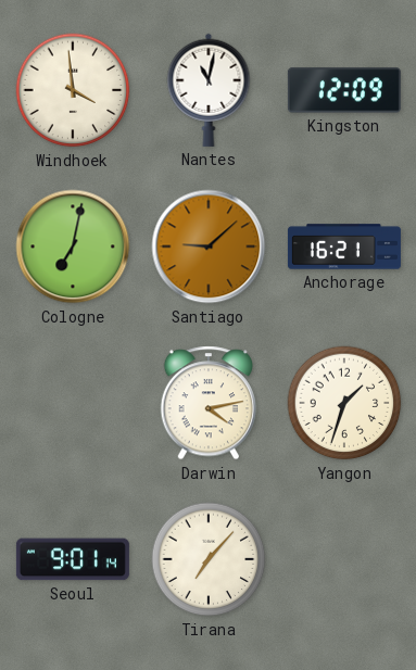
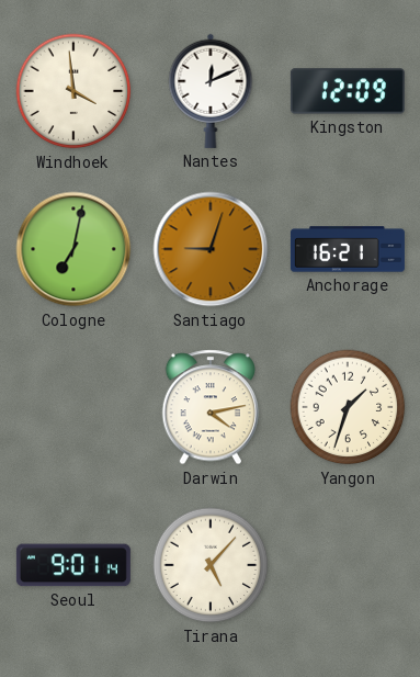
Nantes: 11:02 -> 12:11
Santiago: 9:08 -> 9:03
Tirana: 7:07 -> 5:07
